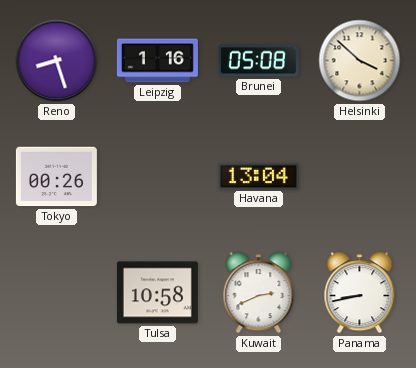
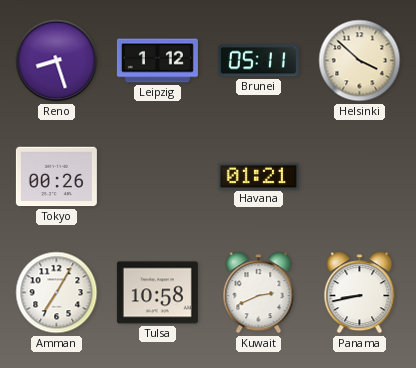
Leipzig: 1:16 -> 1:12
Brunei: 05:08 -> 05:11
Havana: 13:04 -> 01:21
Amman: none -> 7:05
